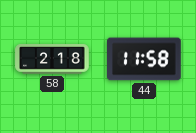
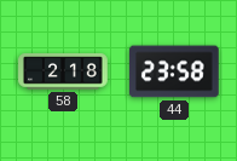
44: 11:58 -> 23:58
